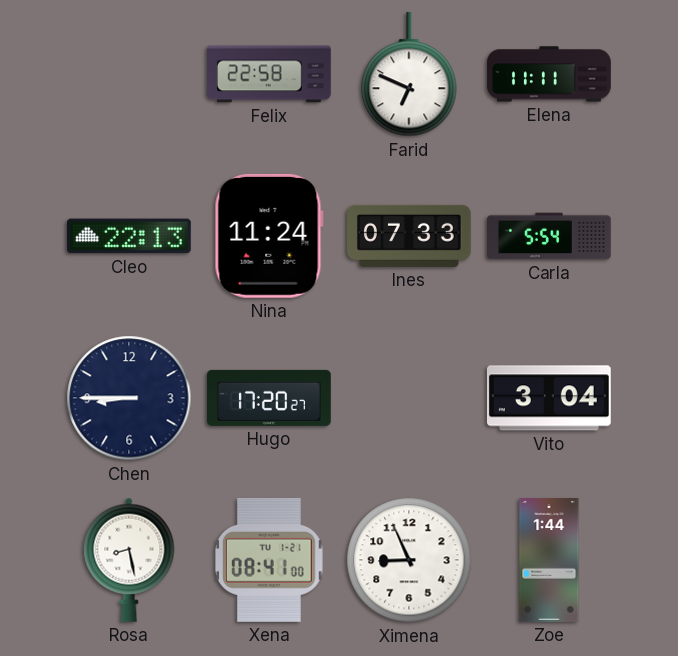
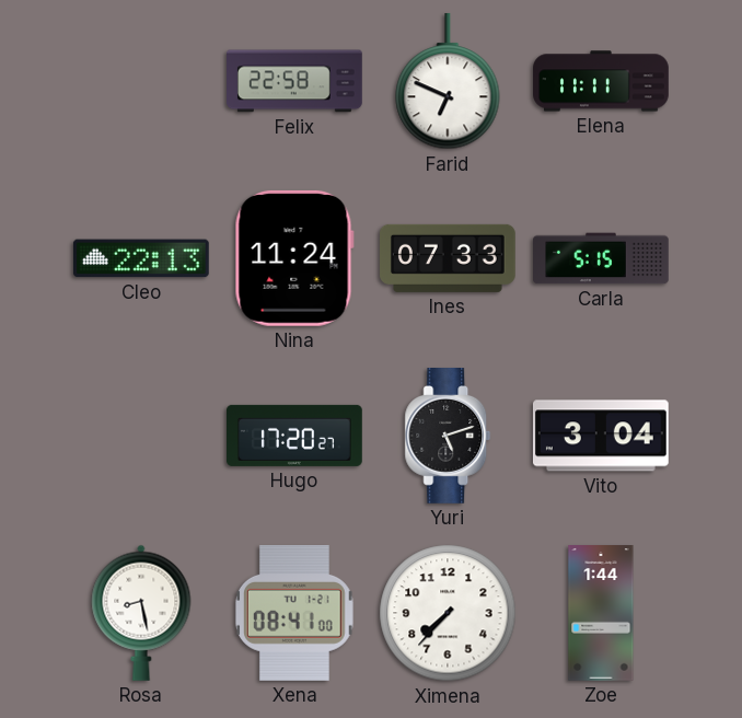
Carla: 5:54 -> 5:15
Chen: 8:45 -> none
Yuri: none -> 5:12
Ximena: 8:56 -> 7:37
